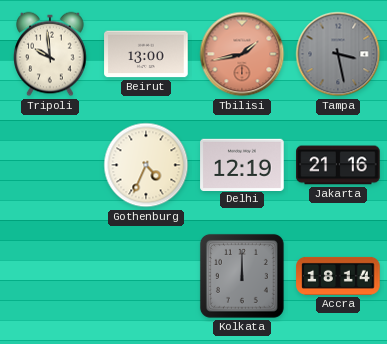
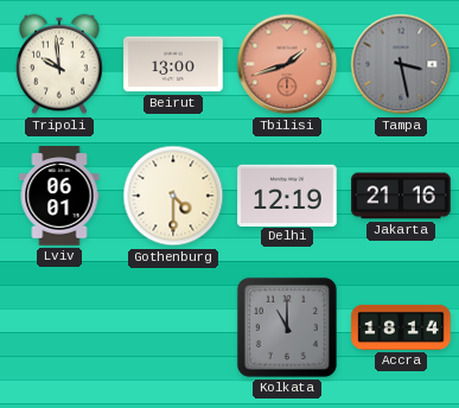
Tbilisi: 1:43 -> 1:42
Lviv: none -> 06:01
Gothenburg: 4:34 -> 4:30
Kolkata: 12:00 -> 11:00
